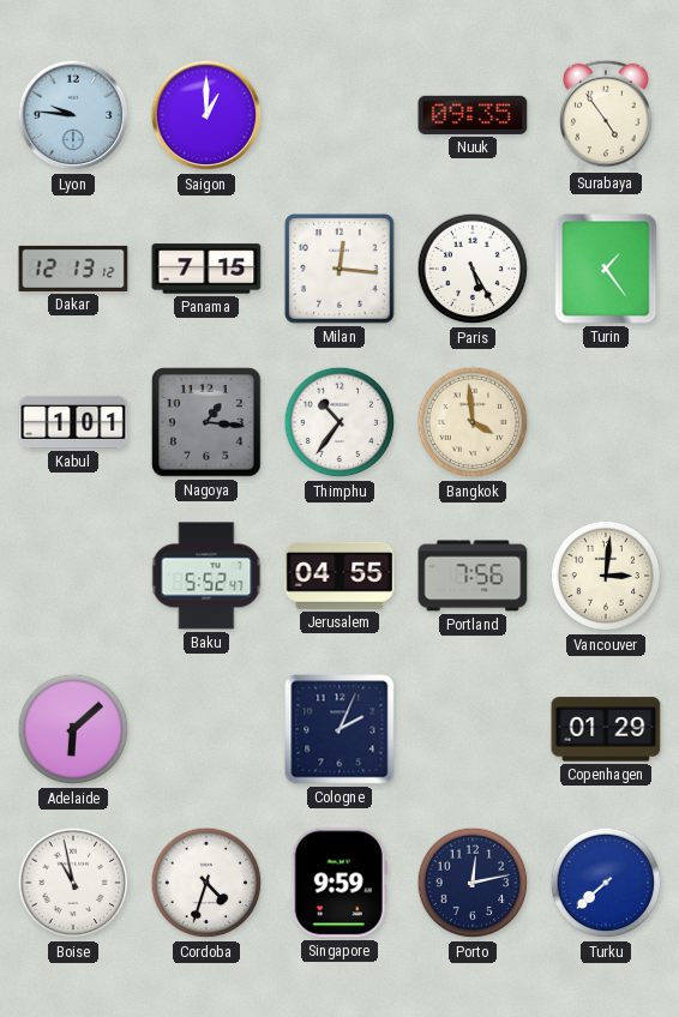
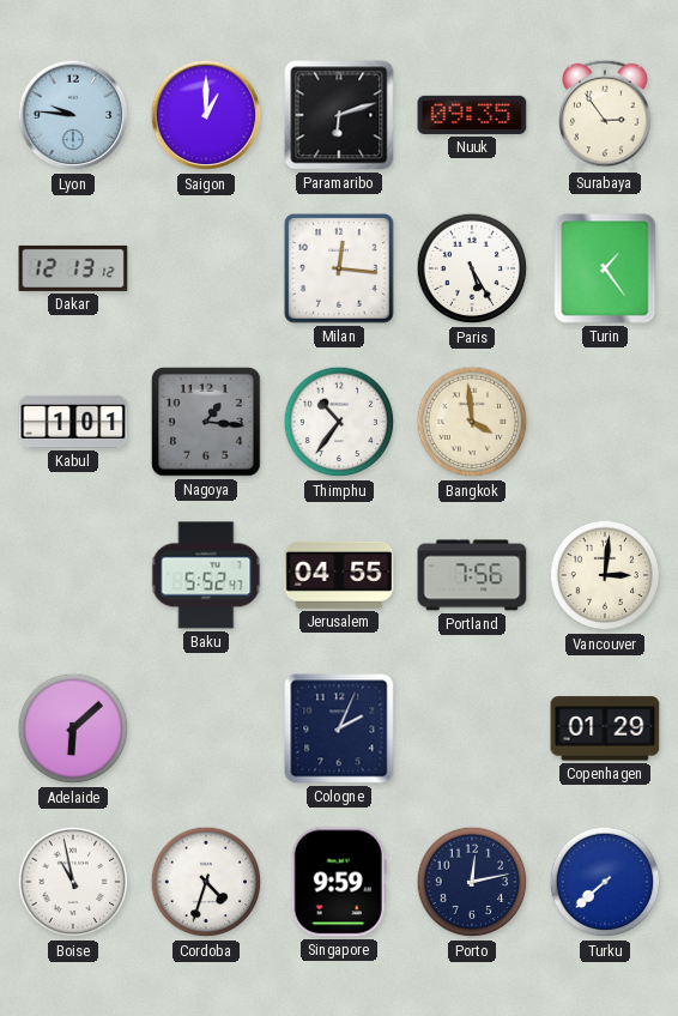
Paramaribo: none -> 6:12
Surabaya: 4:54 -> 2:54
Panama: 7:15 -> none
